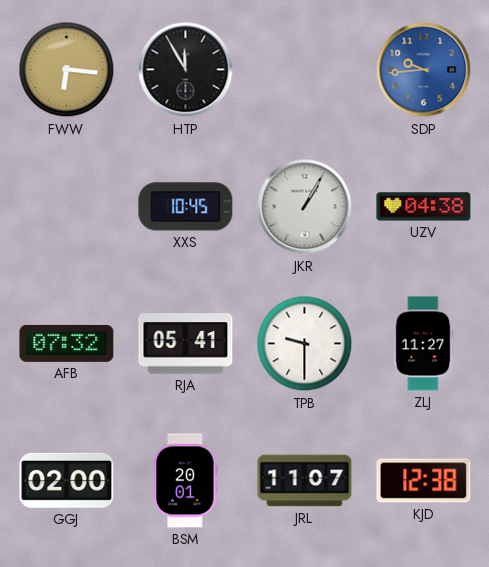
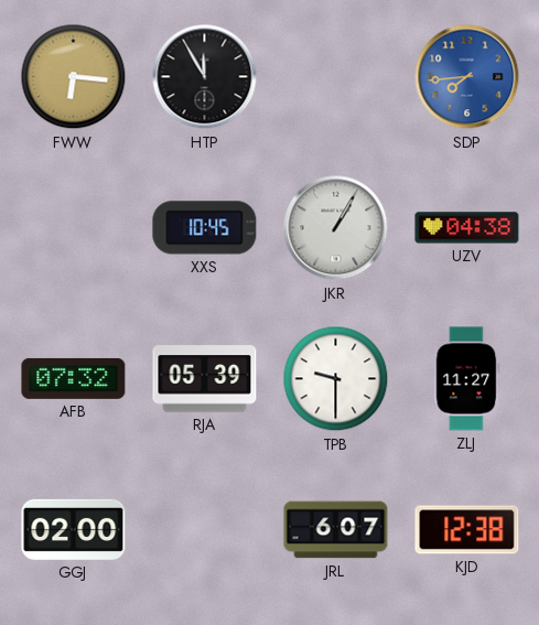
SDP: 9:44 -> 7:44
RJA: 05:41 -> 05:39
BSM: 20:01 -> none
JRL: 11:07 -> 6:07
